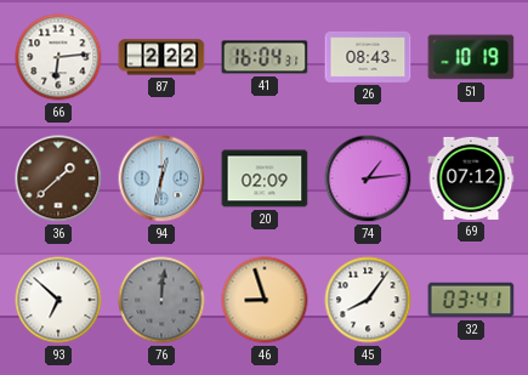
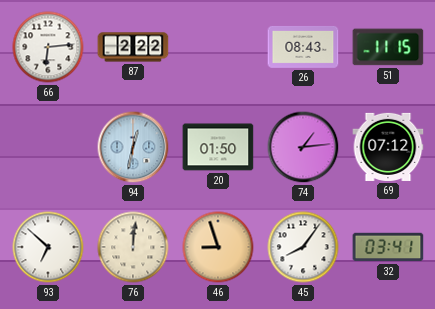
41: 16:04 -> none
51: 10:19 -> 11:15
36: 1:38 -> none
20: 02:09 -> 01:50
76 dial: grey -> cream
